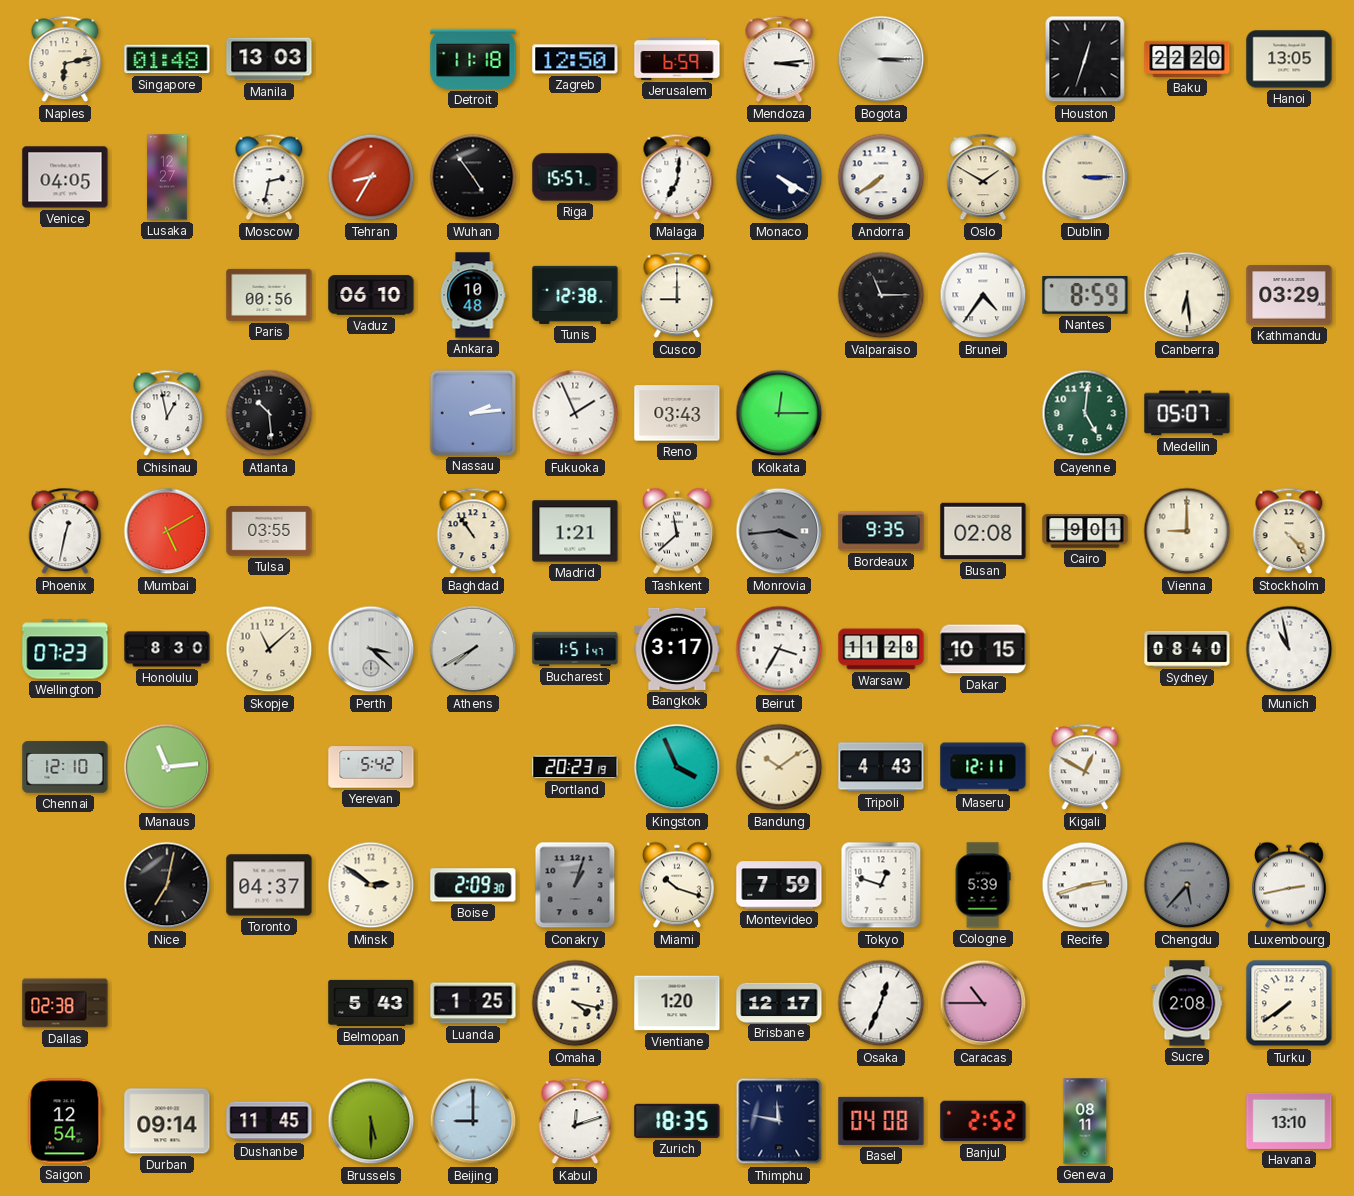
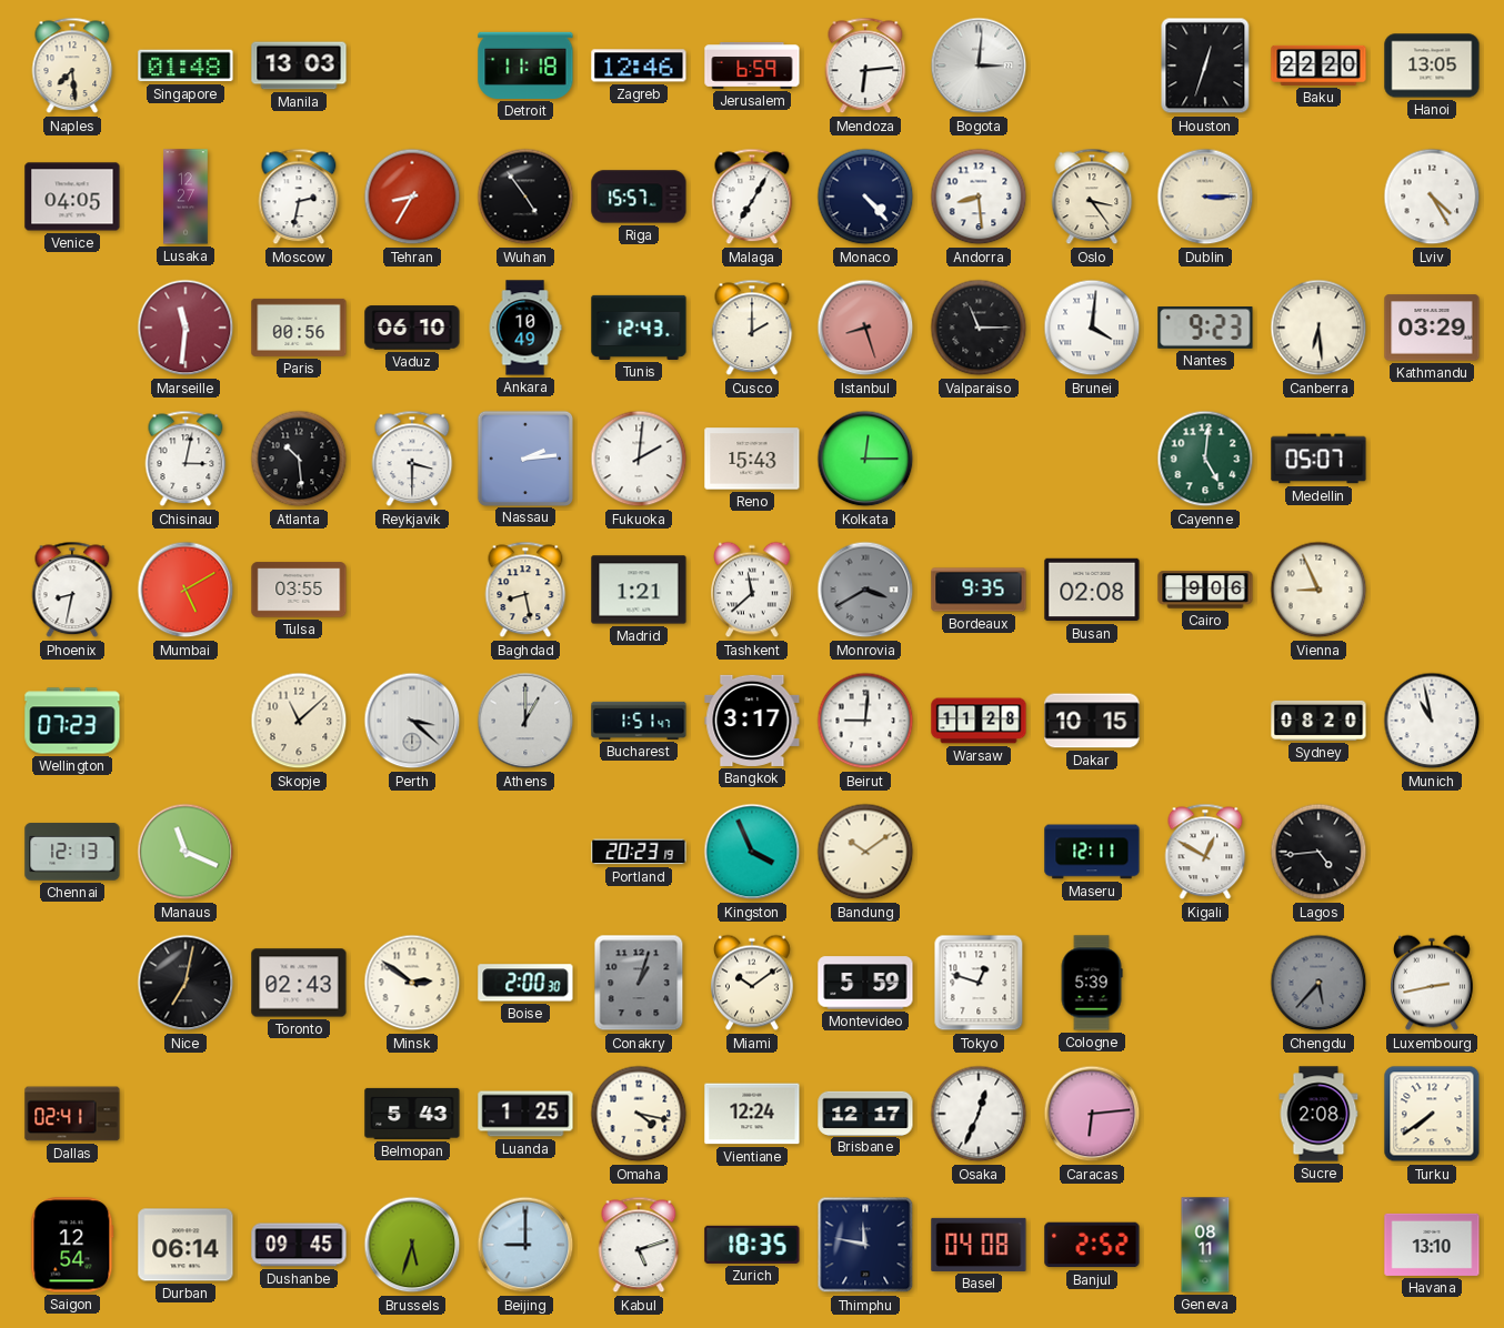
Naples: 6:13 -> 7:29
Zagreb: 12:50 -> 12:46
Mendoza: 3:14 -> 6:14
Bogota: 3:15 -> 3:01
Malaga: 7:01 -> 7:05
Monaco: 4:20 -> 4:23
Andorra: 7:39 -> 8:29
Oslo: 1:50 -> 3:24
Lviv: none -> 4:25
Marseille: none -> 11:31
Ankara: 10:48 -> 10:49
Tunis: 12:38 -> 12:43
Cusco: 9:00 -> 2:00
Istanbul: none -> 8:27
Brunei: 4:36 -> 4:01
Nantes: 8:59 -> 9:23
Chisinau: 12:58 -> 3:02
Reykjavik: none -> 3:30
Fukuoka: 1:56 -> 2:01
Reno: 03:43 -> 15:43
Phoenix: 12:32 -> 8:32
Baghdad: 10:54 -> 8:28
Monrovia: 3:44 -> 3:40
Cairo: 9:01 -> 9:06
Vienna: 9:00 -> 8:56
Stockholm: 4:23 -> none
Honolulu: 8:30 -> none
Athens: 7:40 -> 1:00
Beirut: 3:35 -> 9:01
Sydney: 08:40 -> 08:20
Chennai: 12:10 -> 12:13
Manaus: 11:14 -> 11:19
Yerevan: 5:42 -> none
Tripoli: 4:43 -> none
Lagos: none -> 4:44
Toronto: 04:37 -> 02:43
Boise: 2:09 -> 2:00
Miami: 10:18 -> 10:09
Montevideo: 7:59 -> 5:59
Recife: 2:42 -> none
Dallas: 02:38 -> 02:41
Vientiane: 1:20 -> 12:24
Caracas: 10:45 -> 6:14
Durban: 09:14 -> 06:14
Dushanbe: 11:45 -> 09:45
Brussels: 5:30 -> 5:33
Kabul: 12:12 -> 5:12
